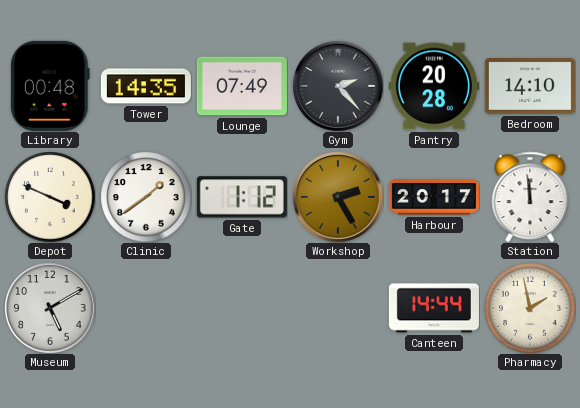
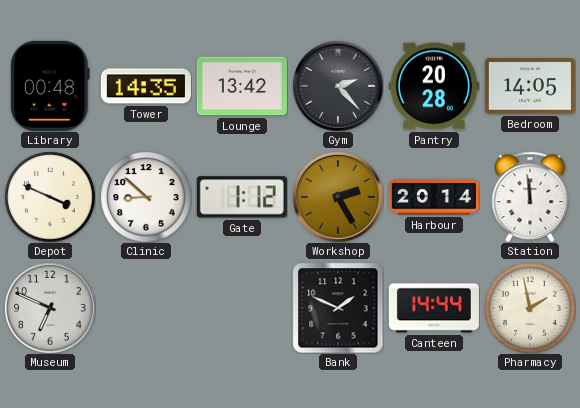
Lounge: 07:49 -> 13:42
Bedroom: 14:10 -> 14:05
Clinic: 1:39 -> 8:52
Harbour: 20:17 -> 20:14
Museum: 5:10 -> 6:49
Bank: none -> 1:49
